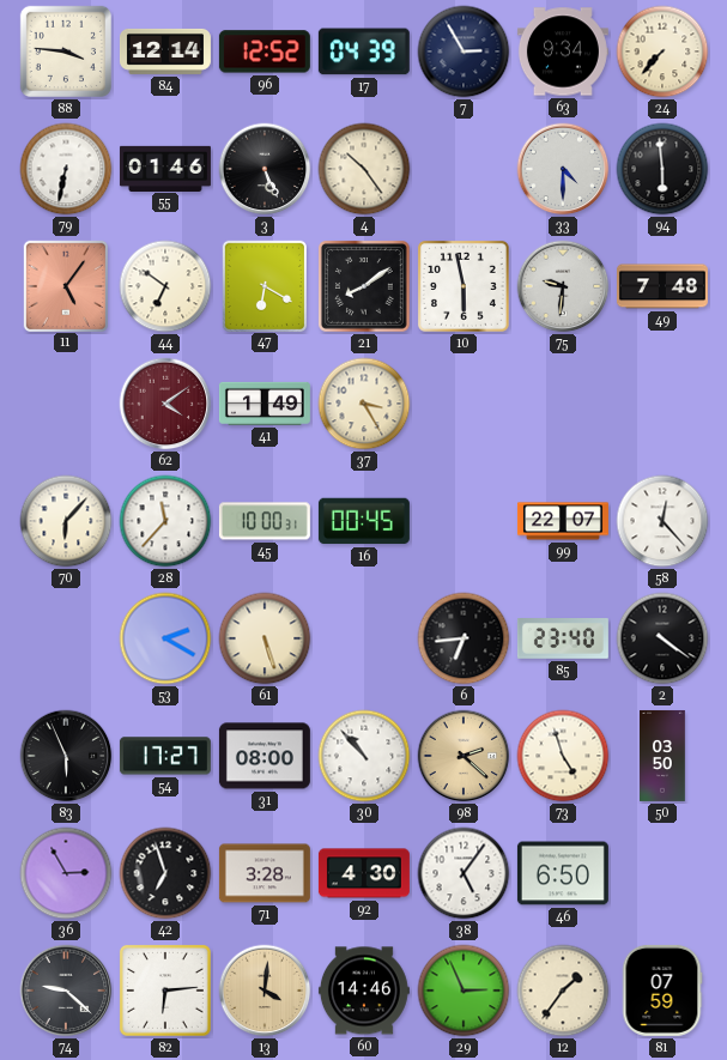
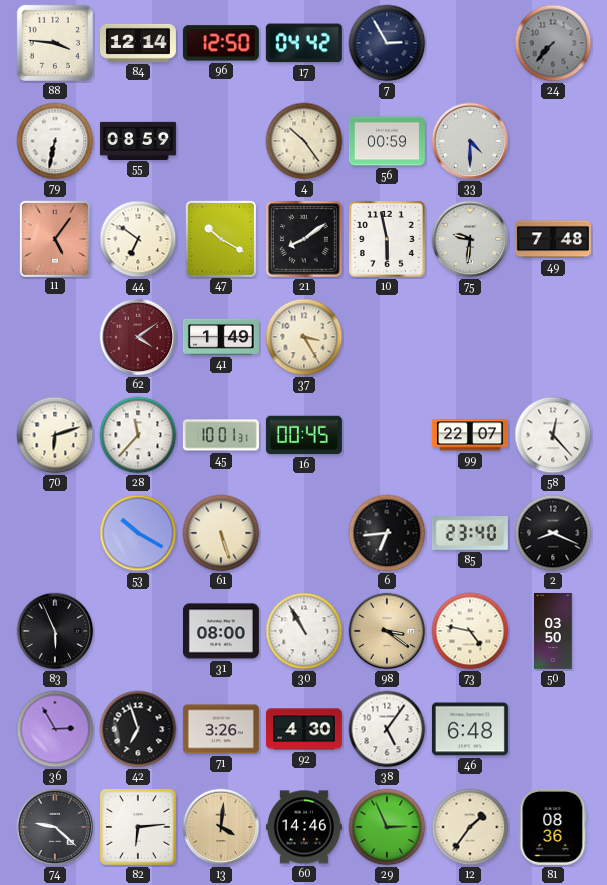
96: 12:52 -> 12:50
17: 04:39 -> 04:42
63: 9:34 -> none
24 dial: cream -> grey
55: 01:46 -> 08:59
3: 5:26 -> none
56: none -> 00:59
94: 5:59 -> none
47: 6:20 -> 10:20
70: 6:07 -> 6:12
45: 10:00 -> 10:01
53: 2:20 -> 10:20
2: 4:21 -> 8:19
54: 17:27 -> none
30: 10:53 -> 10:55
98: 2:22 -> 3:21
73: 4:57 -> 4:47
71: 3:28 -> 3:26
46: 6:50 -> 6:48
81: 07:59 -> 08:36
